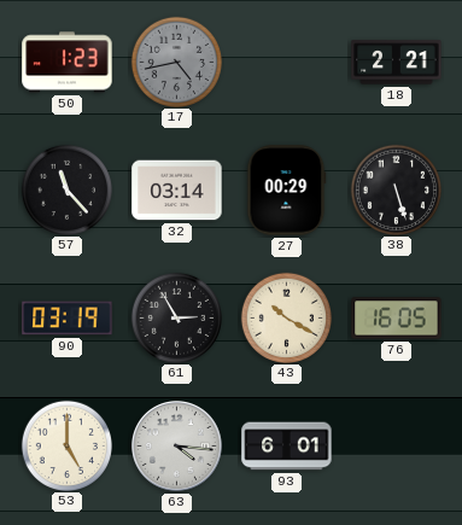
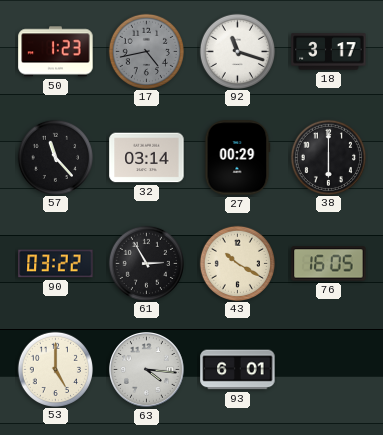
92: none -> 11:18
18: 2:21 -> 3:17
38: 5:27 -> 6:00
90: 03:19 -> 03:22
